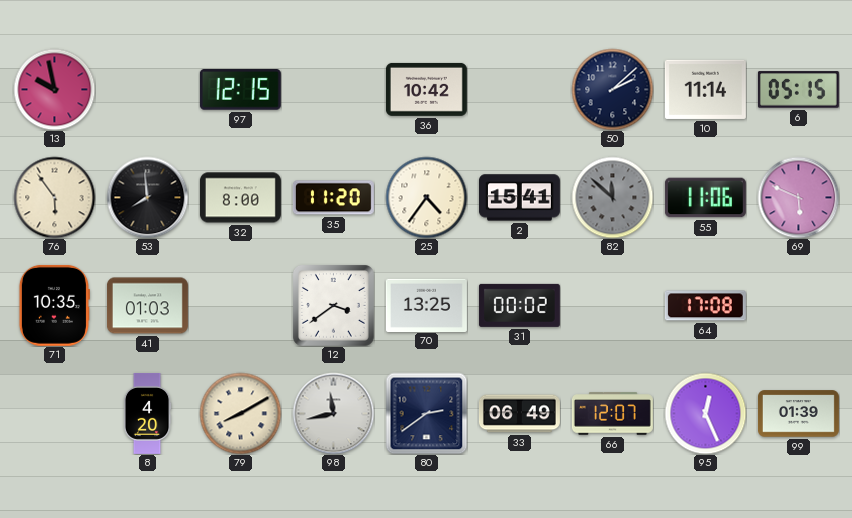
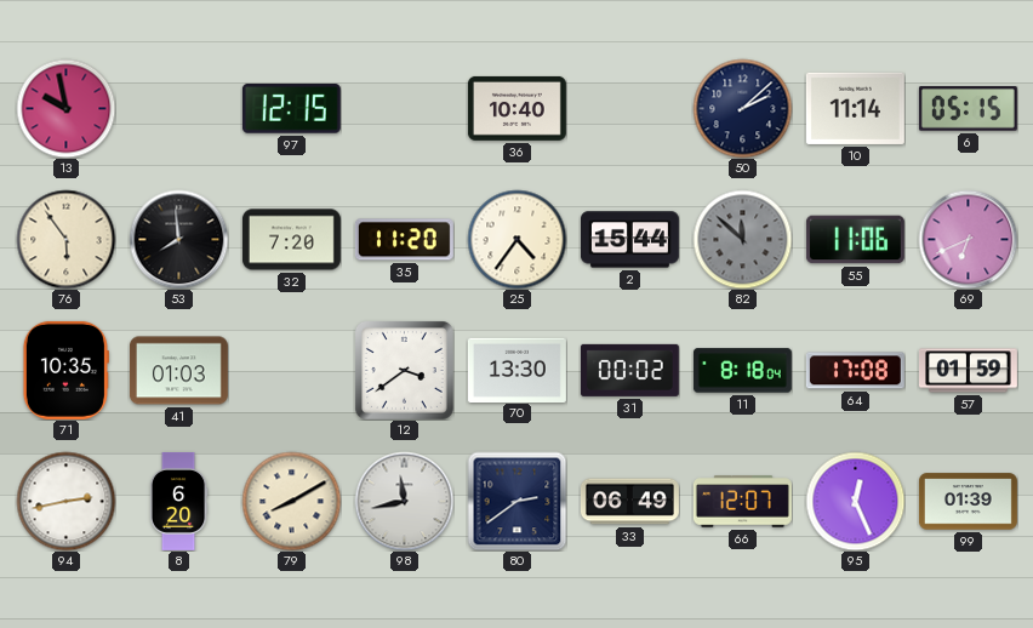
36: 10:42 -> 10:40
32: 8:00 -> 7:20
2: 15:41 -> 15:44
69: 5:49 -> 6:41
70: 13:25 -> 13:30
11: none -> 8:18
57: none -> 01:59
94: none -> 2:43
8: 4:20 -> 6:20
